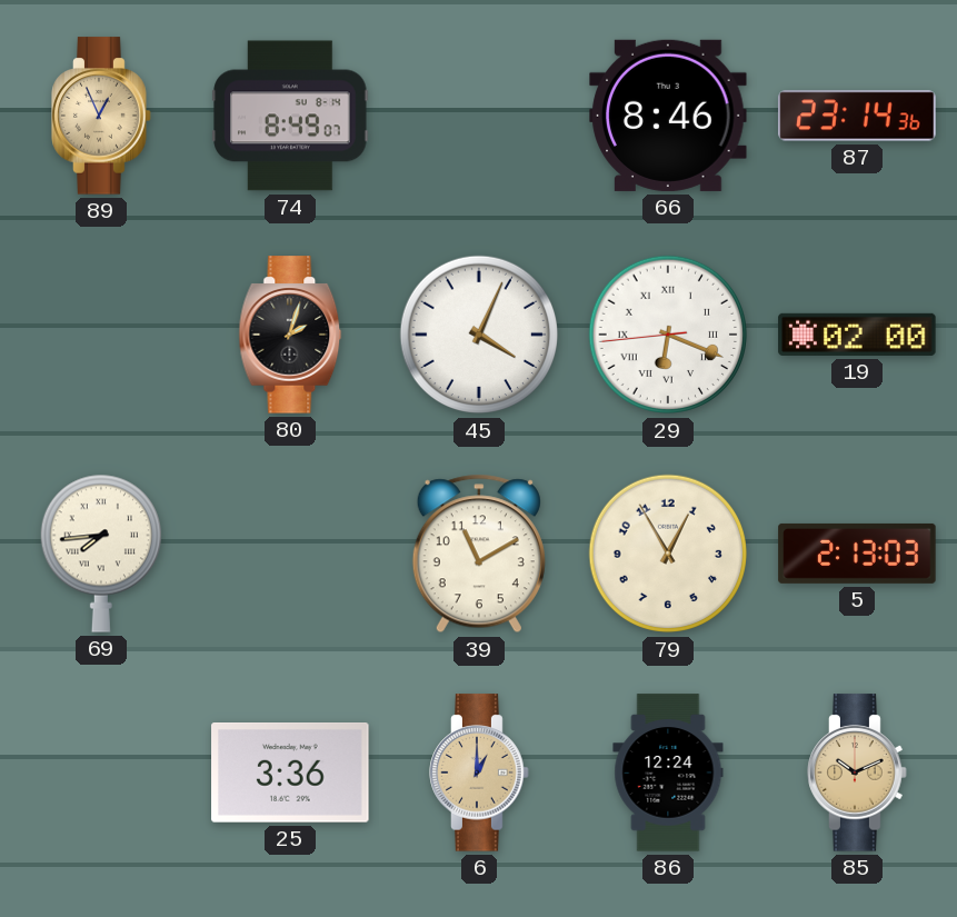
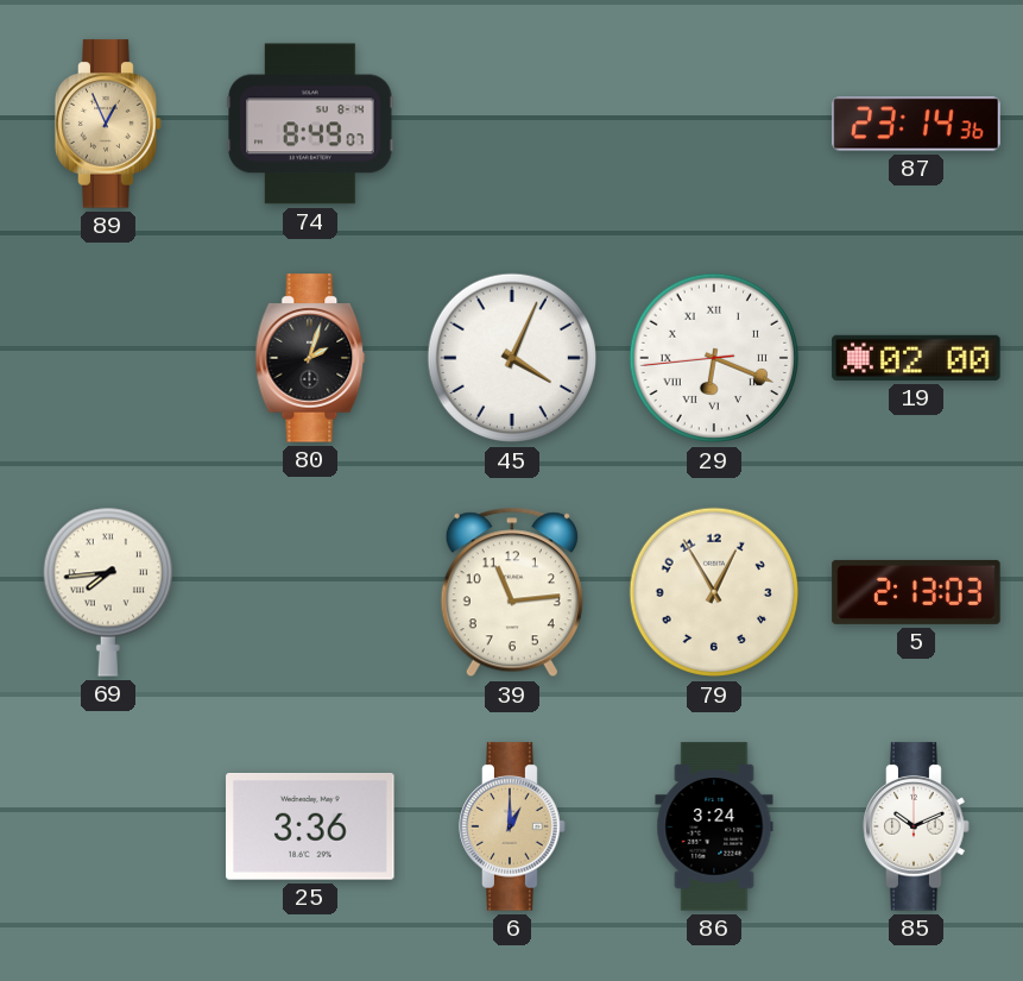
66: 8:46 -> none
39: 11:10 -> 11:14
86: 12:24 -> 3:24
85 dial: champagne -> white
